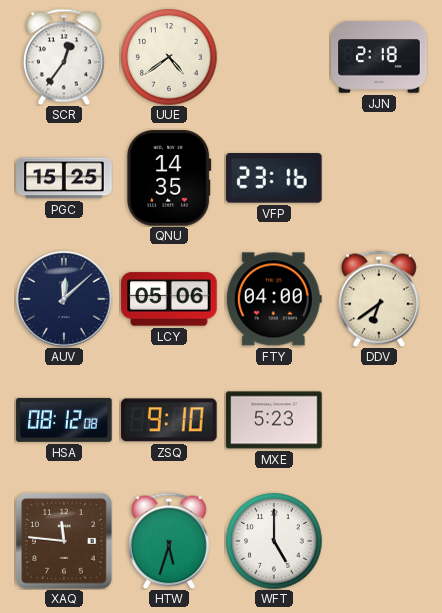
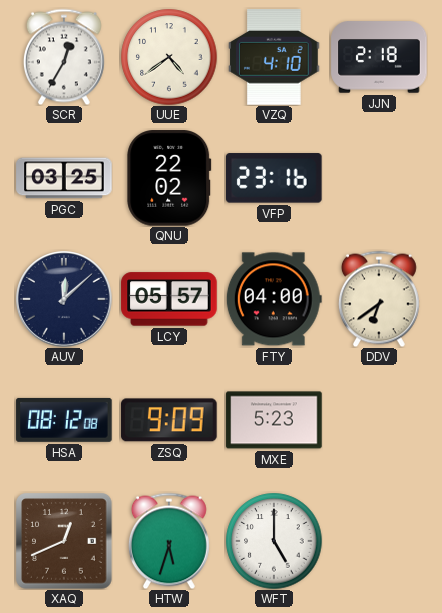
SCR: 12:36 -> 12:35
VZQ: none -> 4:10
PGC: 15:25 -> 03:25
QNU: 14:35 -> 22:02
LCY: 05:06 -> 05:57
ZSQ: 9:10 -> 9:09
XAQ: 11:46 -> 12:41
